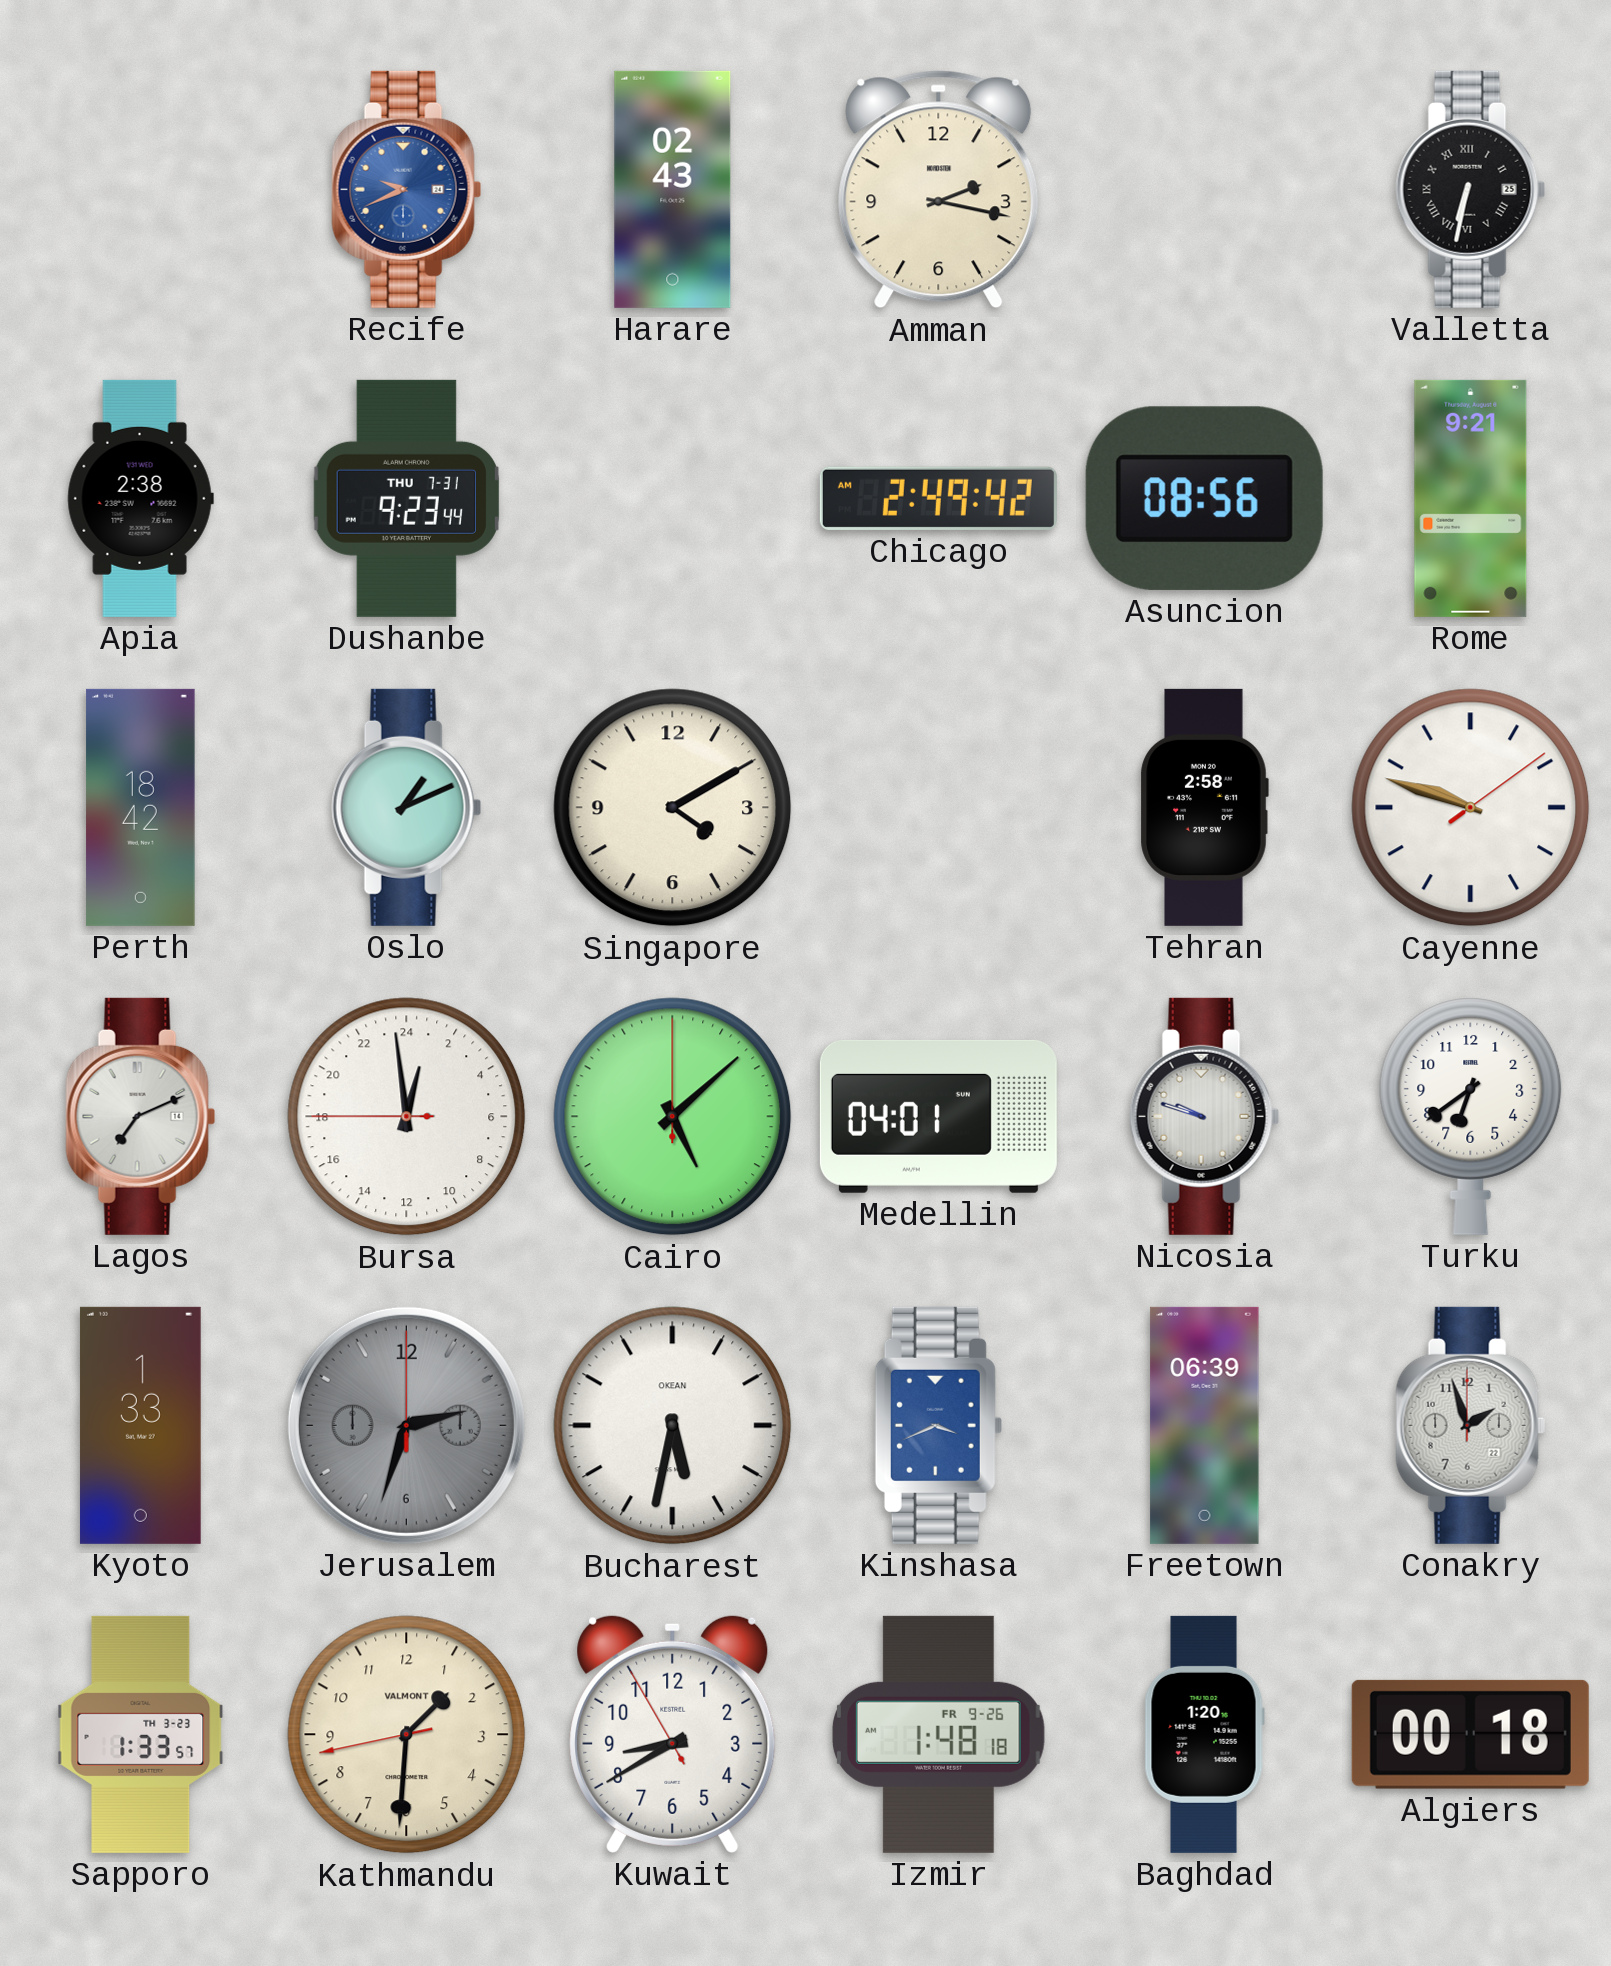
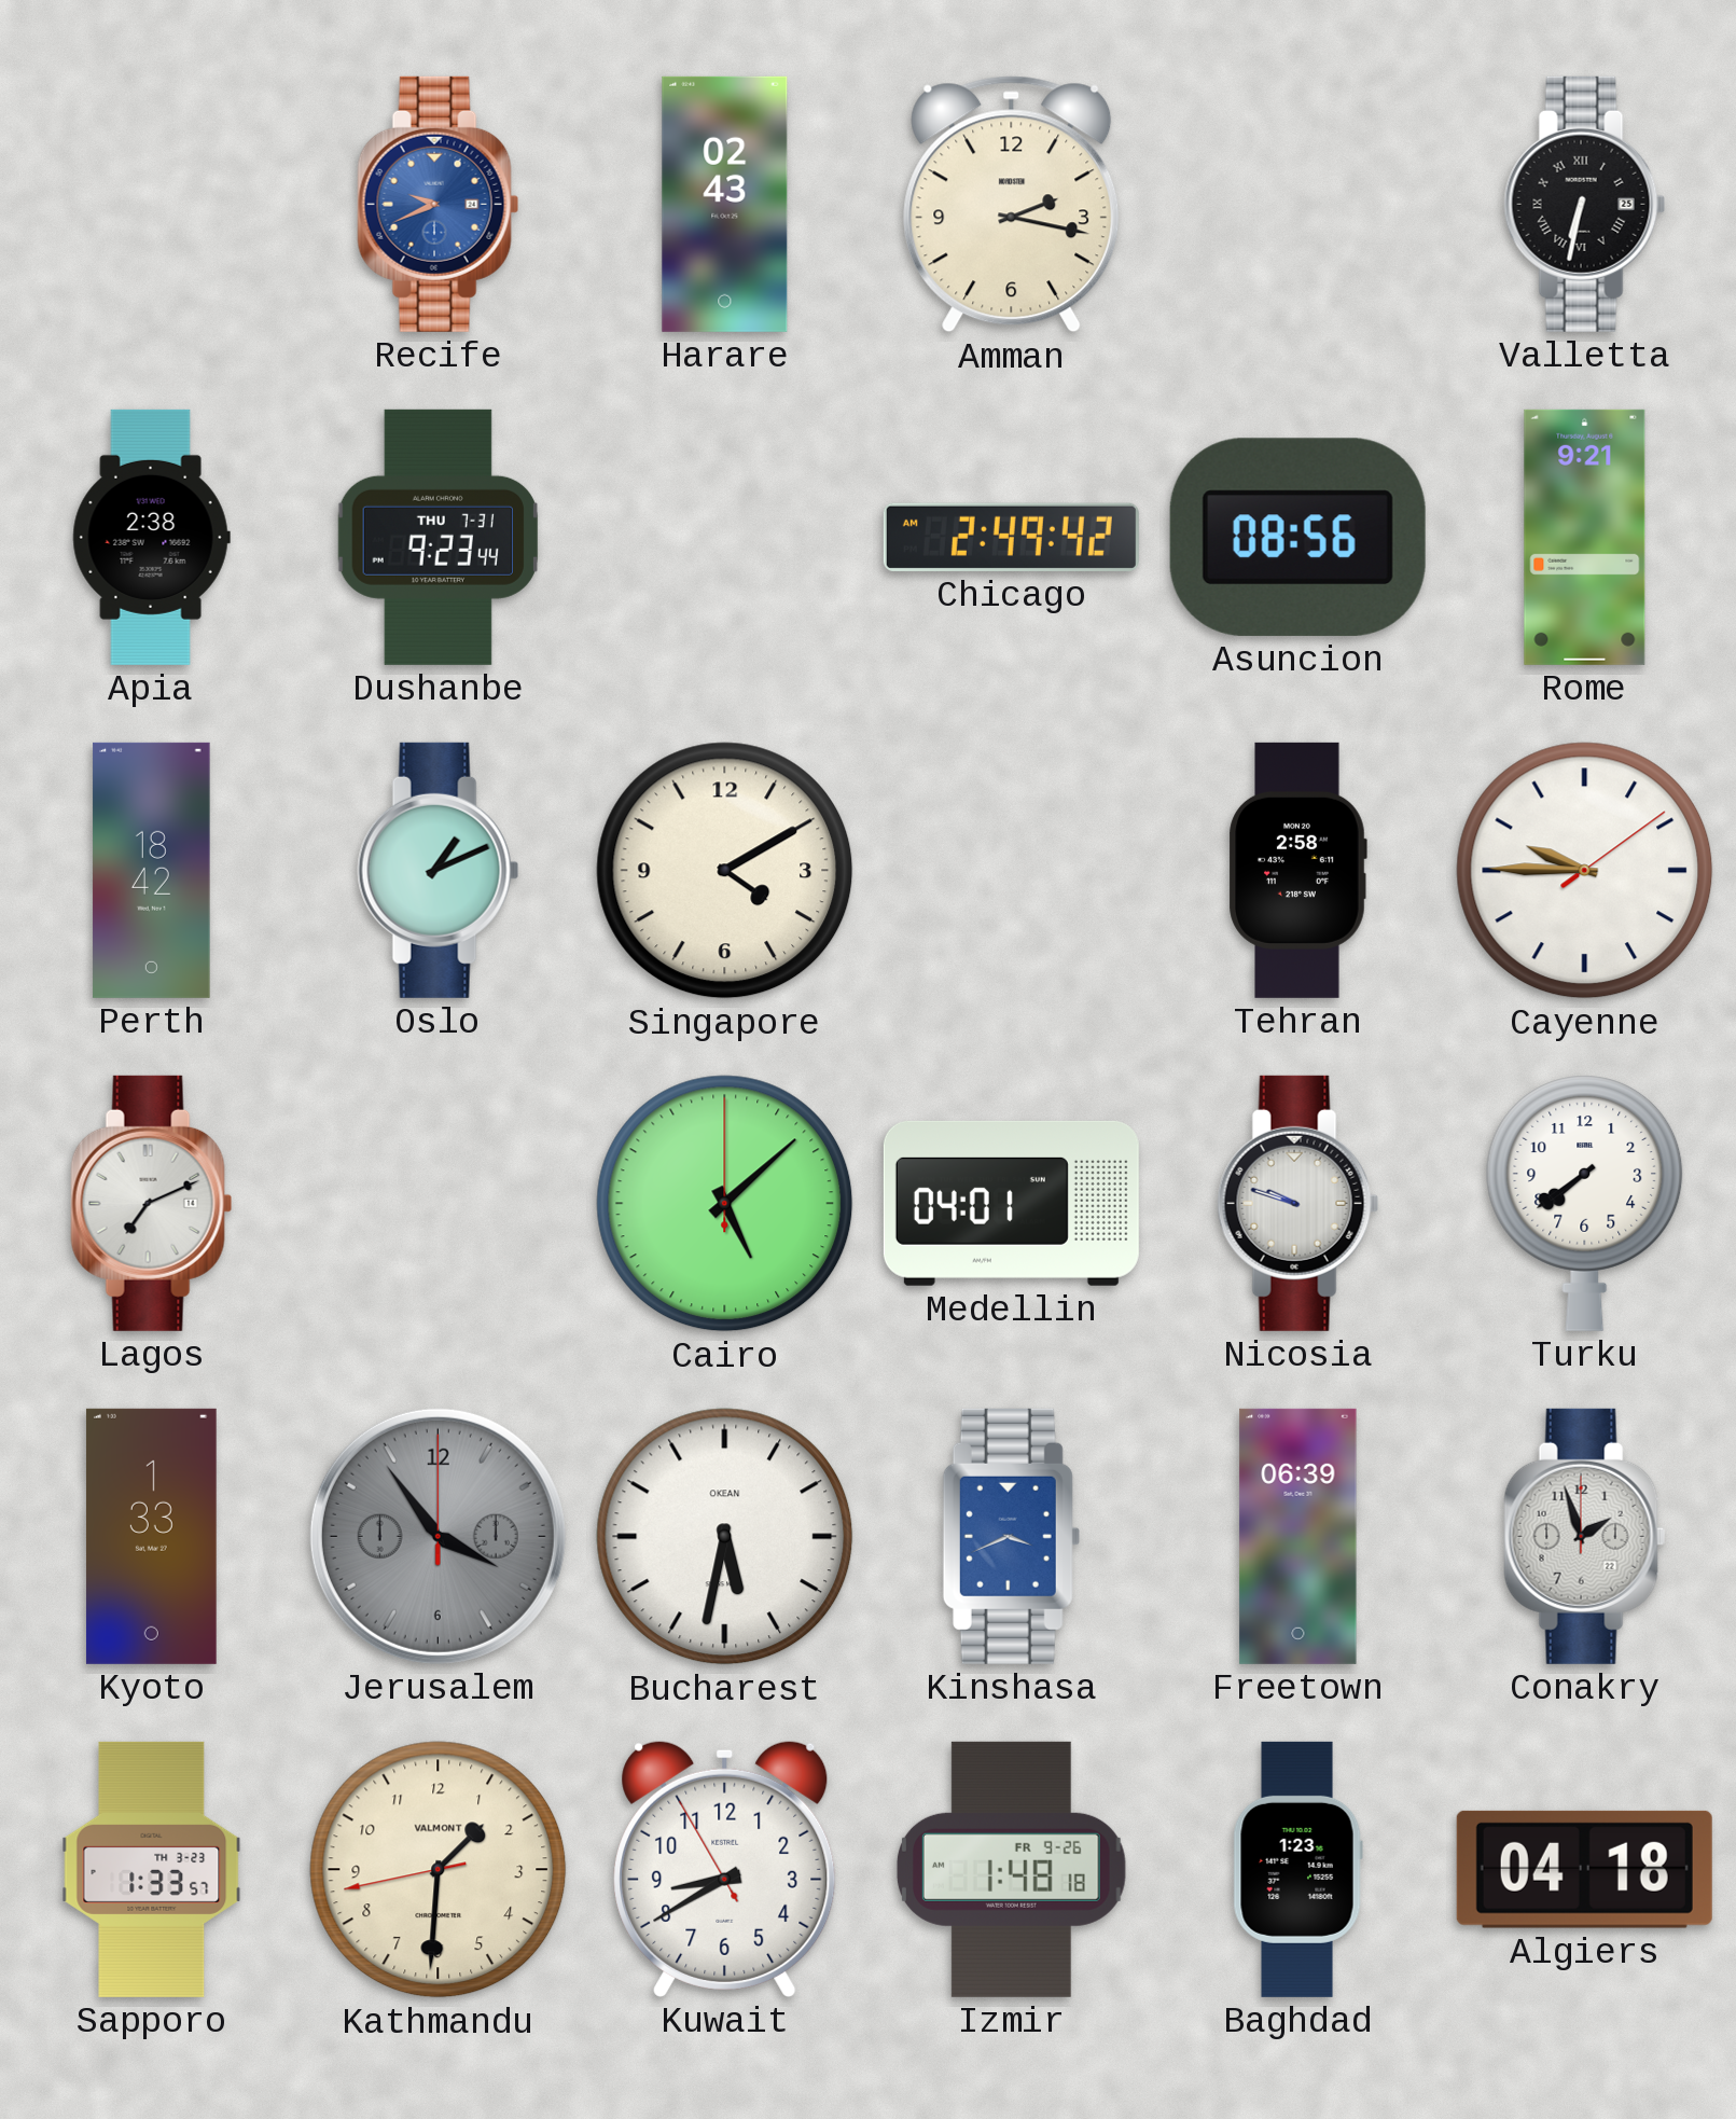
Cayenne: 9:48 -> 9:45
Bursa: 0:58 -> none
Turku: 6:39 -> 7:39
Jerusalem: 2:33 -> 3:54
Baghdad: 1:20 -> 1:23
Algiers: 00:18 -> 04:18
